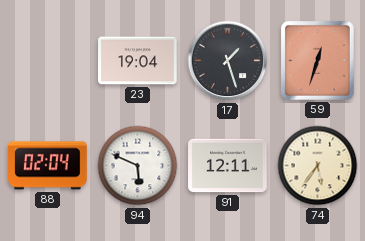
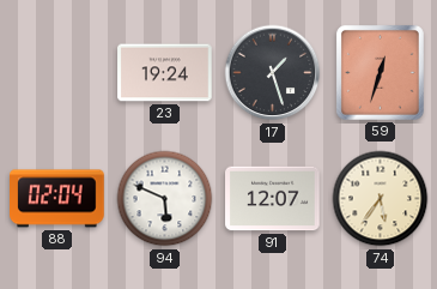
23: 19:04 -> 19:24
91: 12:11 -> 12:07
